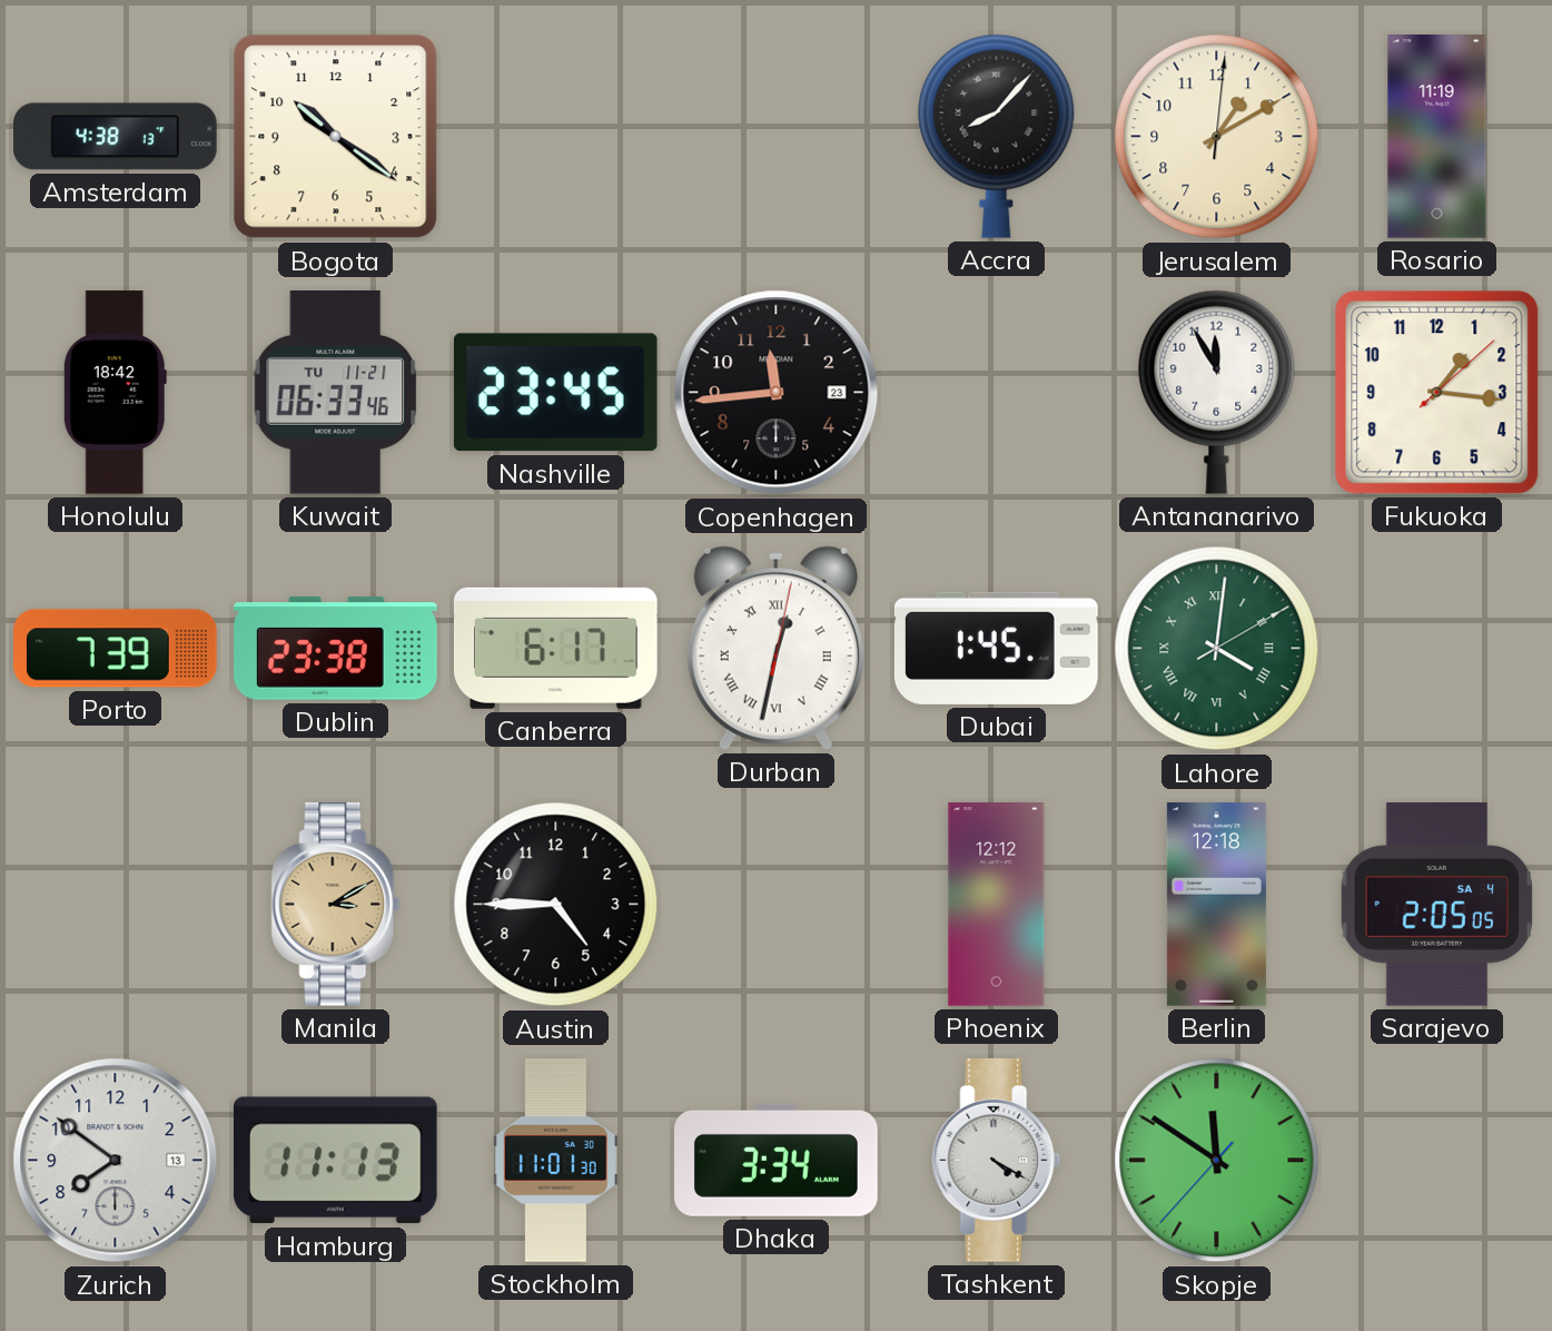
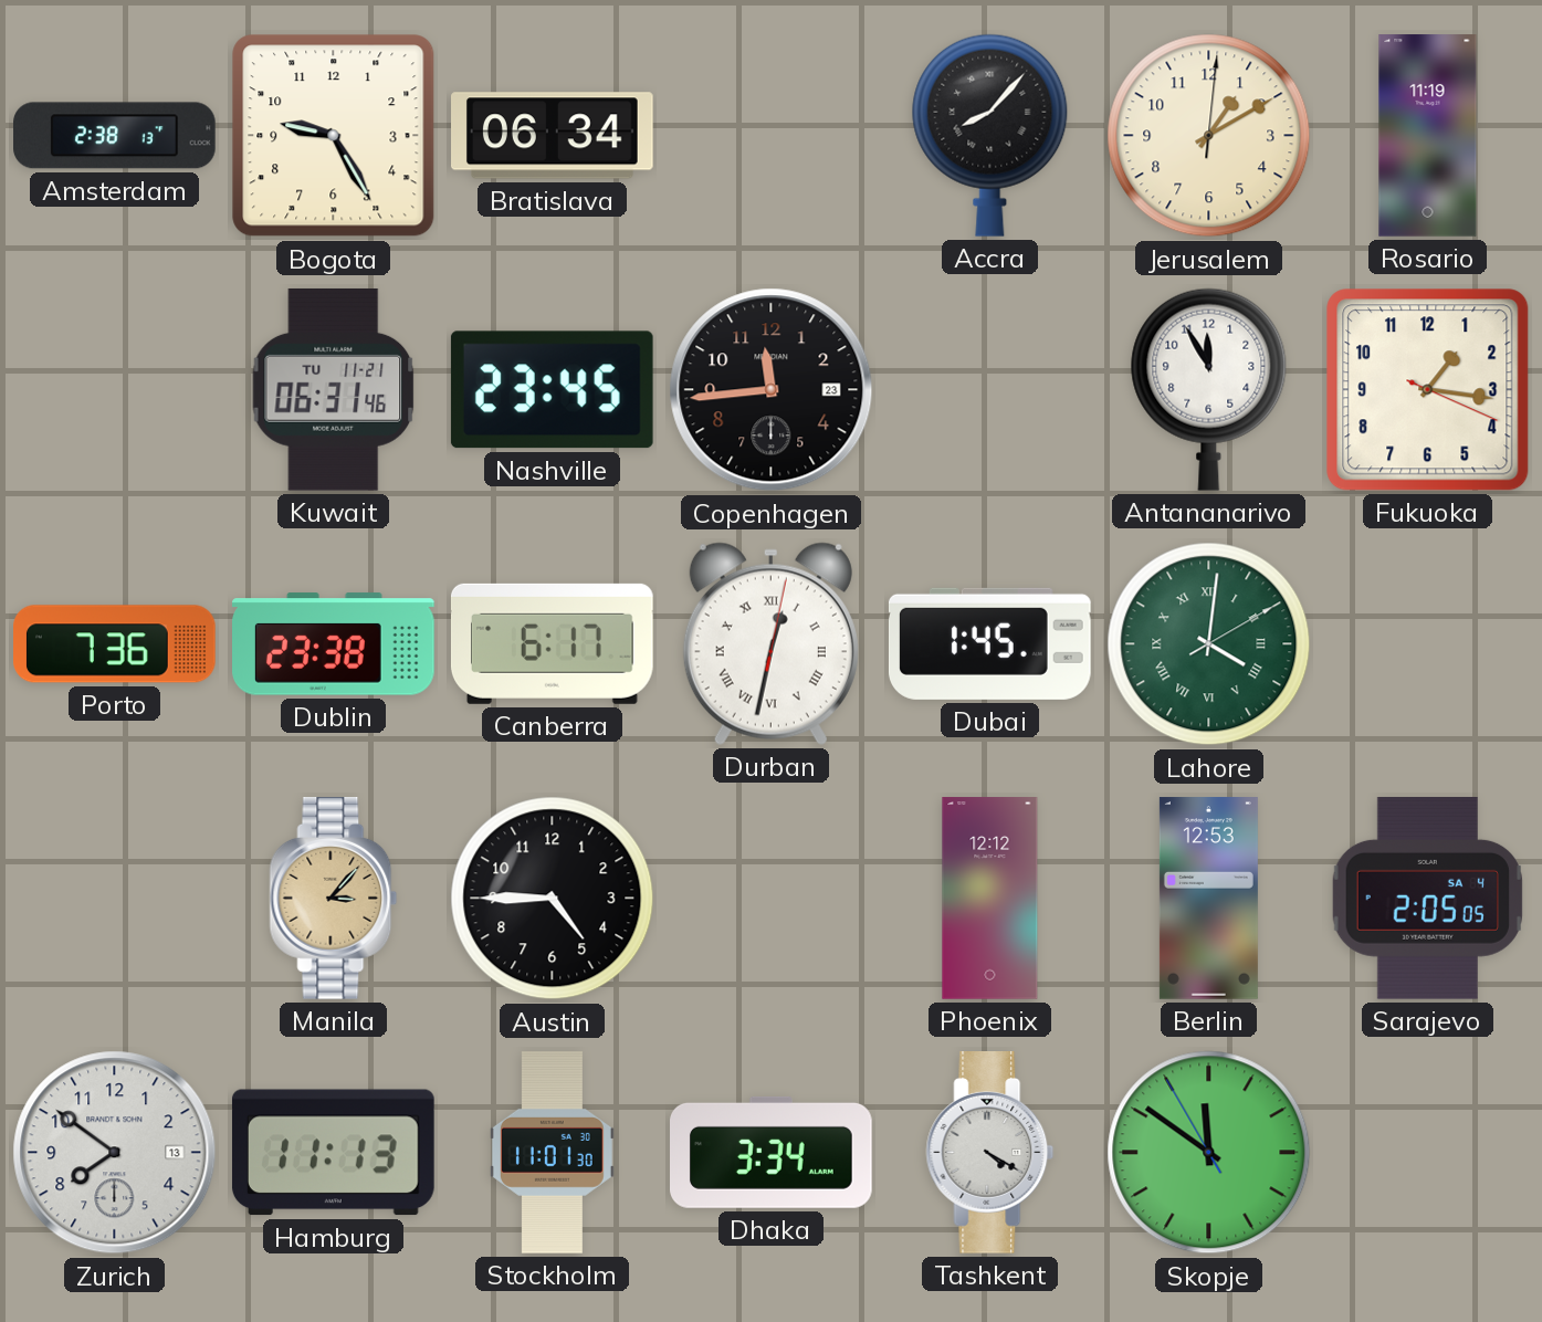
Amsterdam: 4:38 -> 2:38
Bogota: 10:21 -> 9:25
Bratislava: none -> 06:34
Honolulu: 18:42 -> none
Kuwait: 06:33 -> 06:31
Fukuoka: 1:16:08 -> 1:16:19
Porto: 7:39 -> 7:36
Manila: 3:10 -> 3:07
Berlin: 12:18 -> 12:53
Skopje: 11:50:37 -> 11:50:55
